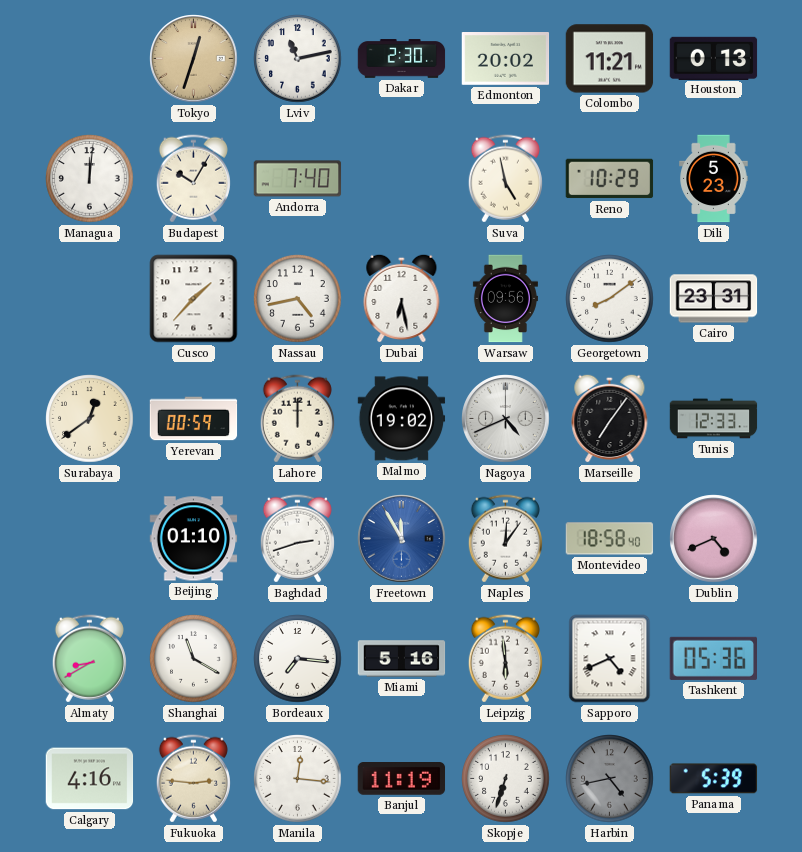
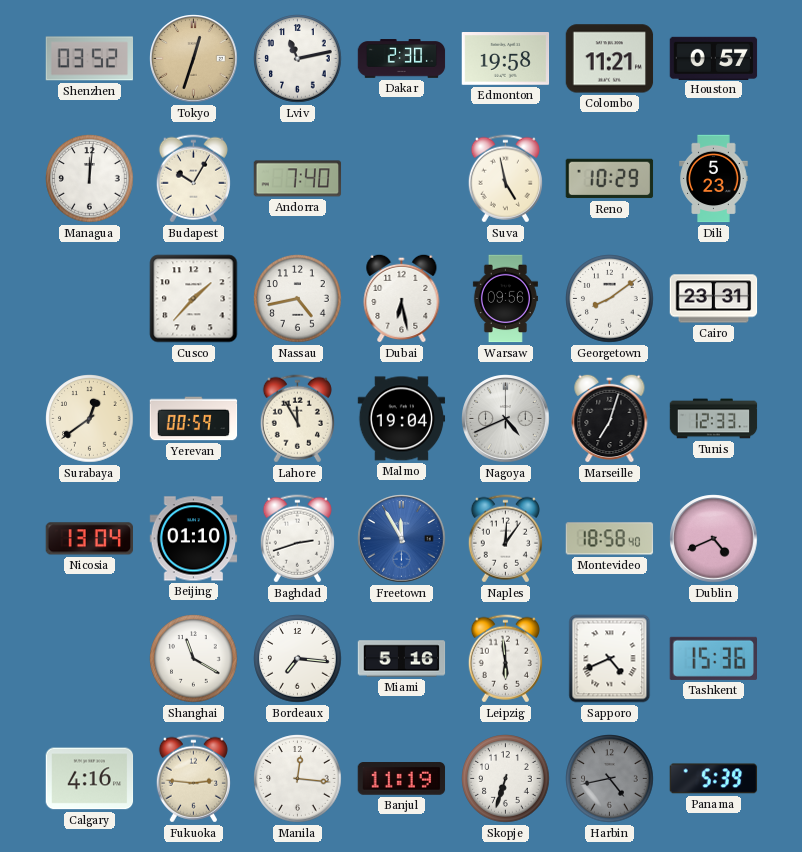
Shenzhen: none -> 03:52
Edmonton: 20:02 -> 19:58
Houston: 0:13 -> 0:57
Lahore: 12:00 -> 11:55
Malmo: 19:02 -> 19:04
Marseille: 7:06 -> 7:03
Nicosia: none -> 13:04
Almaty: 8:40 -> none
Tashkent: 05:36 -> 15:36
